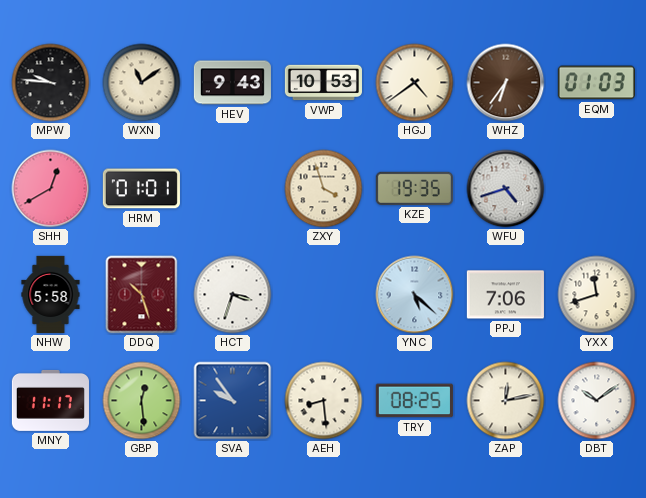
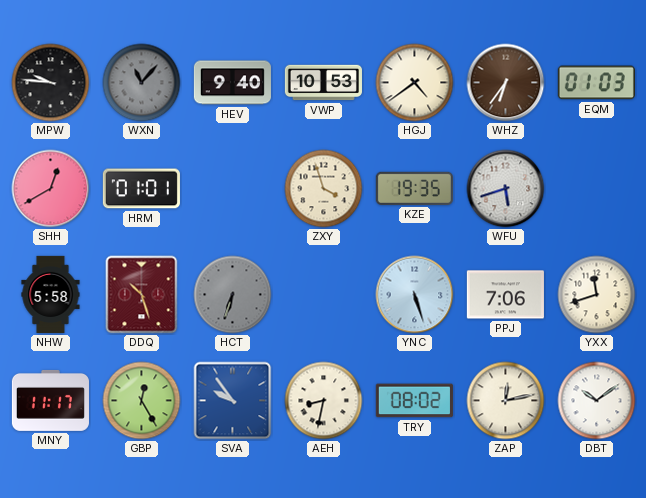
WXN: 11:09 -> 11:07
WXN dial: cream -> grey
HEV: 9:43 -> 9:40
WFU: 4:42 -> 5:42
HCT: 3:33 -> 6:33
HCT dial: white -> grey
YNC: 5:22 -> 5:27
GBP: 12:29 -> 12:25
AEH: 8:29 -> 8:32
TRY: 08:25 -> 08:02
